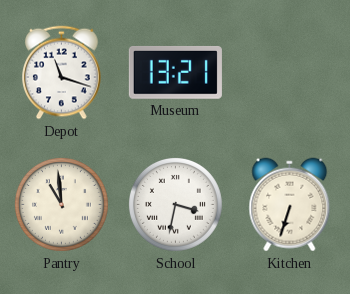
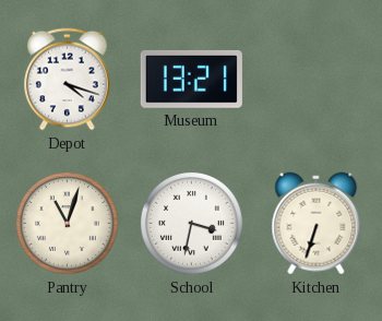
Depot: 11:18 -> 4:18
Pantry: 10:59 -> 11:03
